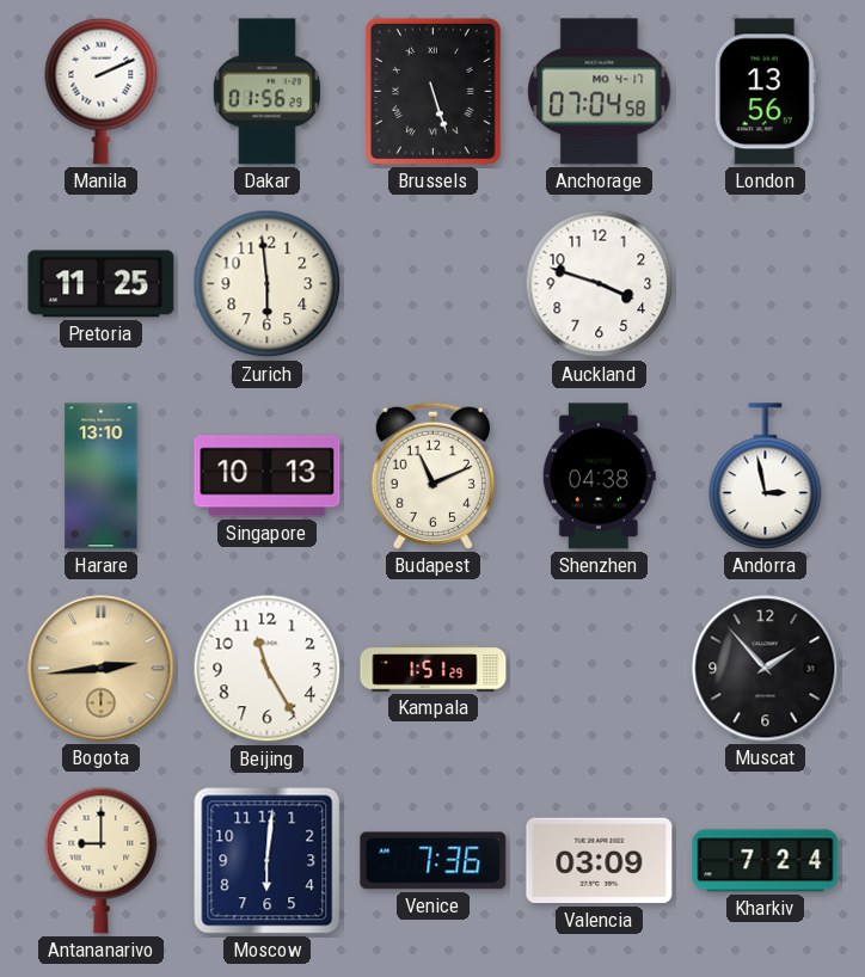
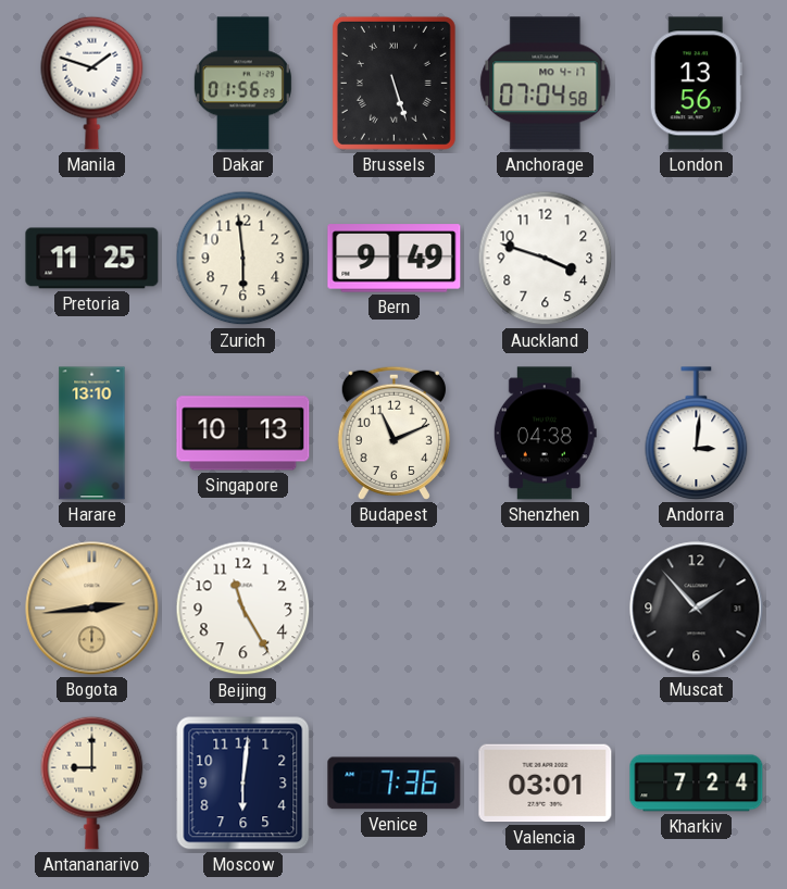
Manila: 2:11 -> 1:48
Bern: none -> 9:49
Andorra: 2:58 -> 3:01
Kampala: 1:51 -> none
Valencia: 03:09 -> 03:01
